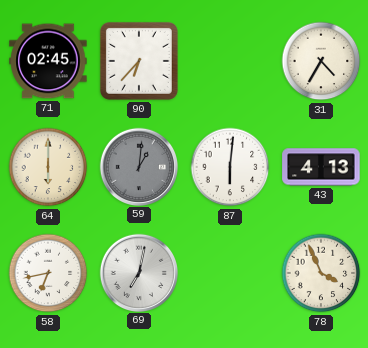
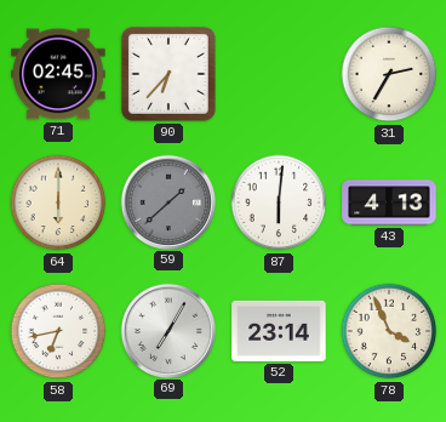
31: 4:35 -> 2:35
59: 1:01 -> 1:38
69: 7:02 -> 7:05
52: none -> 23:14
